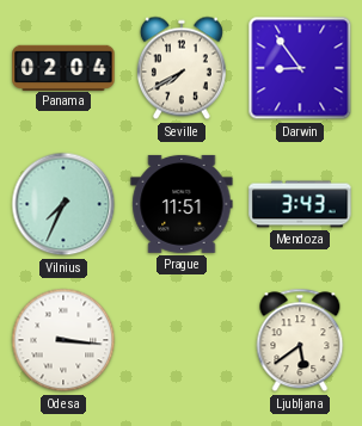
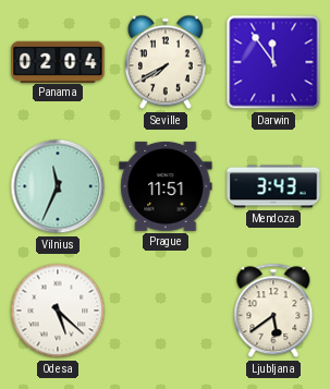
Darwin: 8:54 -> 11:54
Vilnius: 7:34 -> 11:34
Odesa: 3:16 -> 5:22
